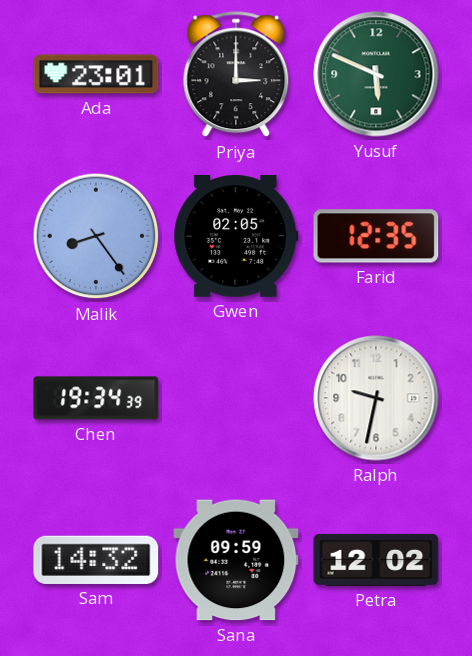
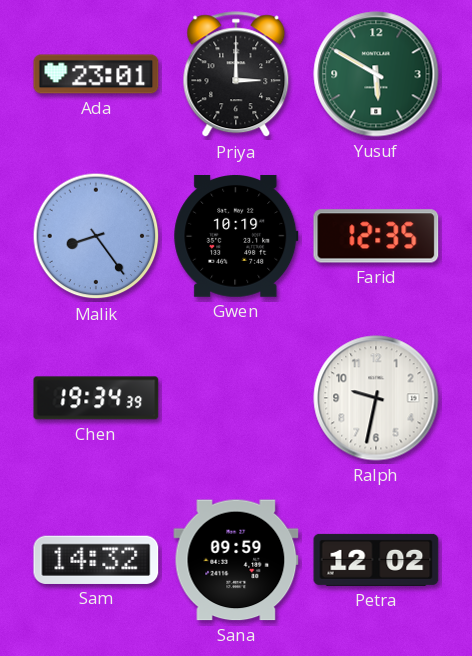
Yusuf: 5:49 -> 5:50
Gwen: 02:05 -> 10:19
